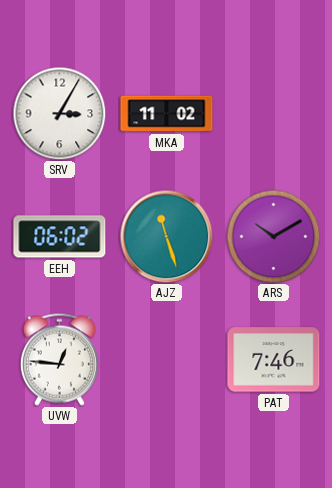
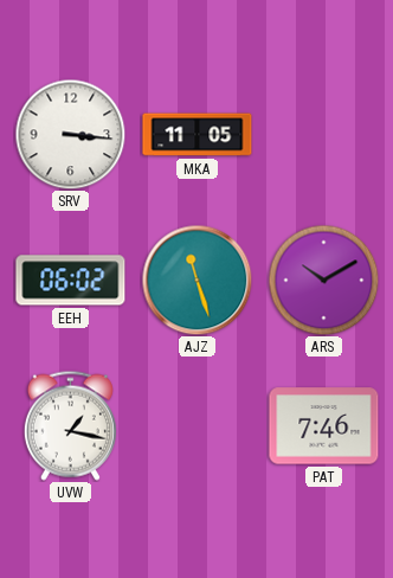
SRV: 3:05 -> 3:16
MKA: 11:02 -> 11:05
UVW: 12:46 -> 1:17
